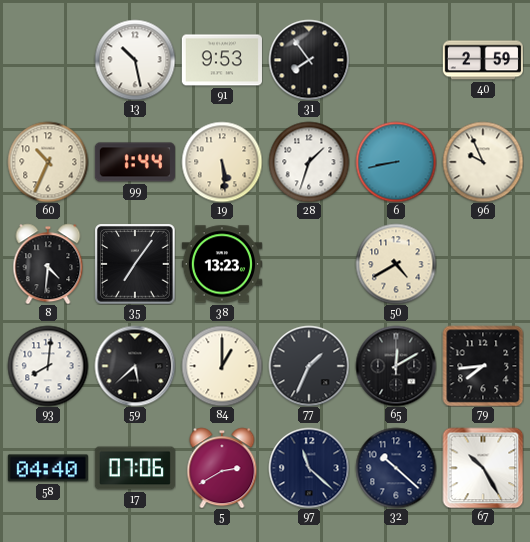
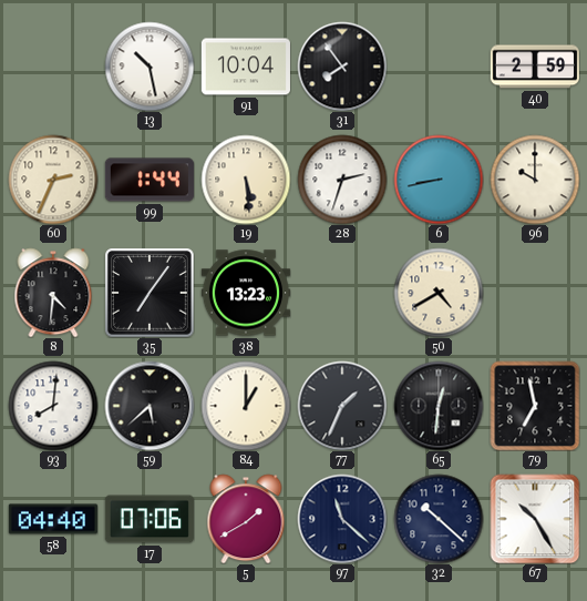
91: 9:53 -> 10:04
60: 10:34 -> 2:34
28: 1:33 -> 2:33
96: 9:56 -> 10:00
65: 12:10 -> 12:31
79: 7:44 -> 6:58
5: 2:40 -> 1:40
